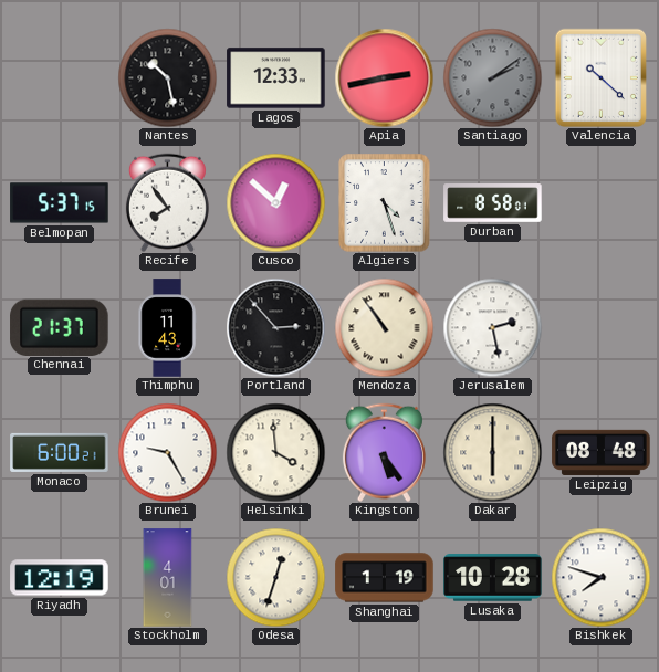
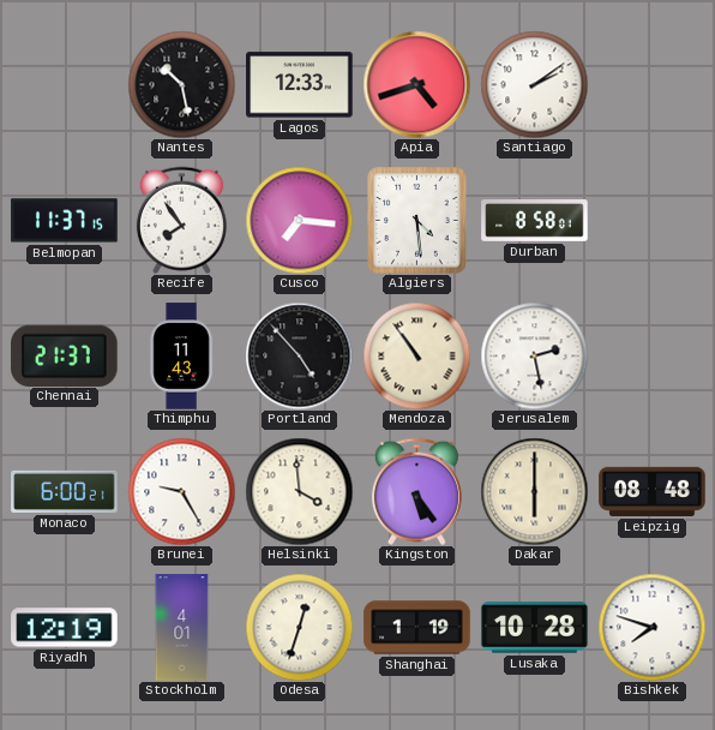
Apia: 2:43 -> 4:42
Santiago dial: grey -> white
Valencia: 10:22 -> none
Belmopan: 5:37 -> 11:37
Cusco: 12:52 -> 7:16
Algiers: 4:27 -> 4:29
Portland: 2:53 -> 4:53
